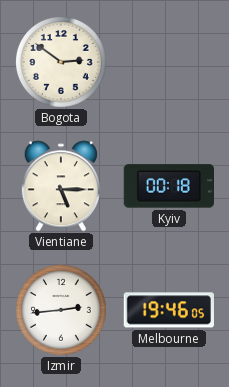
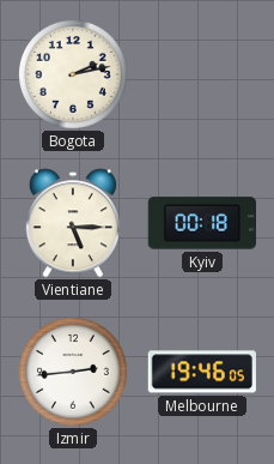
Bogota: 2:51 -> 2:13
